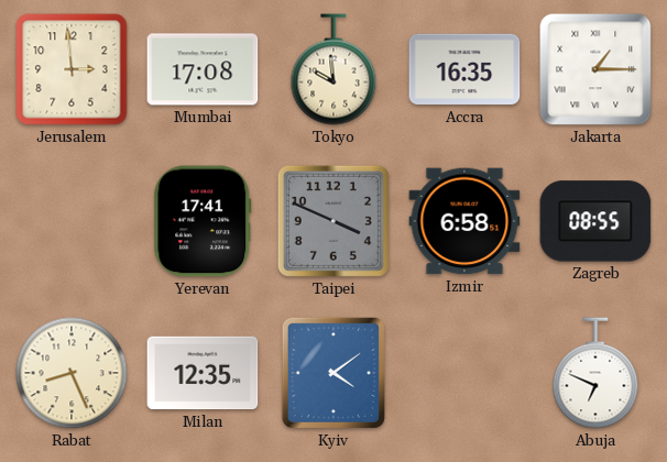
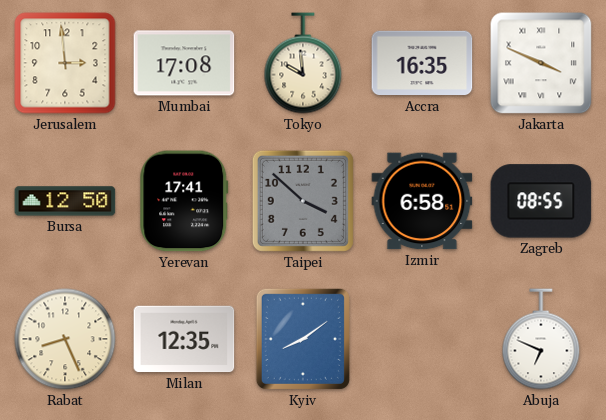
Jakarta: 1:15 -> 3:49
Bursa: none -> 12:50
Taipei: 3:49 -> 3:52
Kyiv: 4:09 -> 8:09
